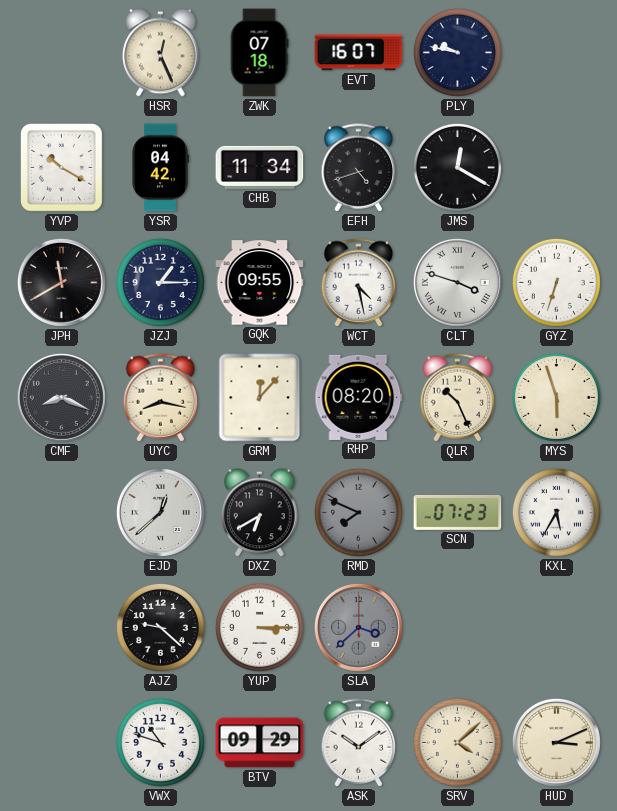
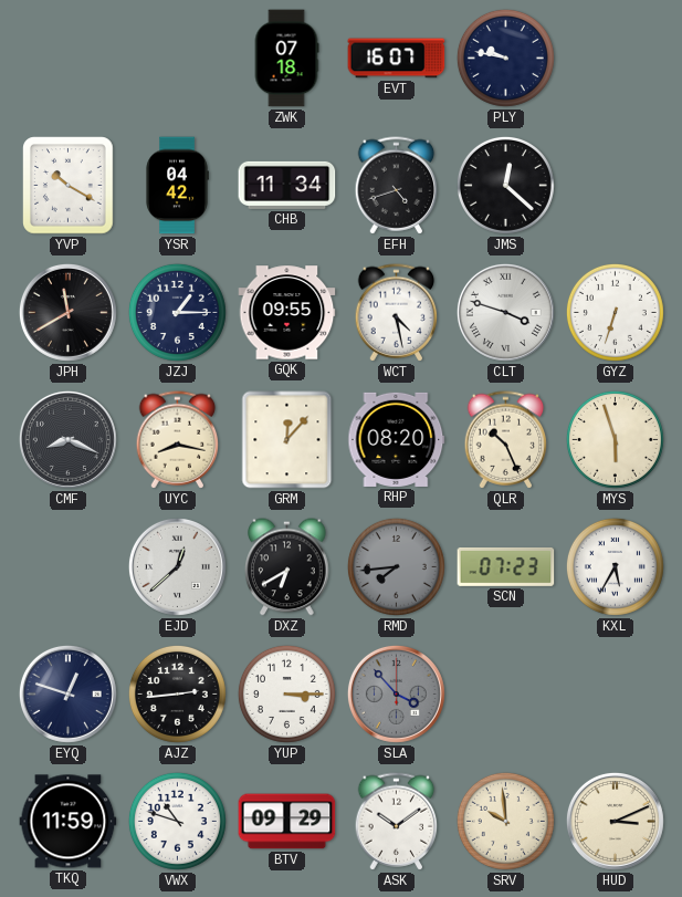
HSR: 12:26 -> none
JMS: 12:20 -> 12:22
RMD: 7:49 -> 7:44
EYQ: none -> 12:48
AJZ: 9:22 -> 2:44
SLA: 3:38 -> 3:53
TKQ: none -> 11:59
SRV: 4:08 -> 9:59
